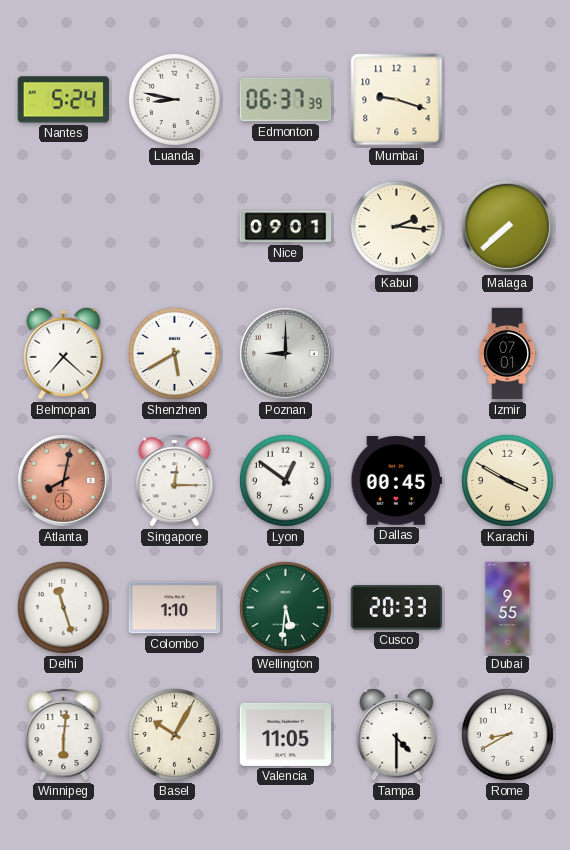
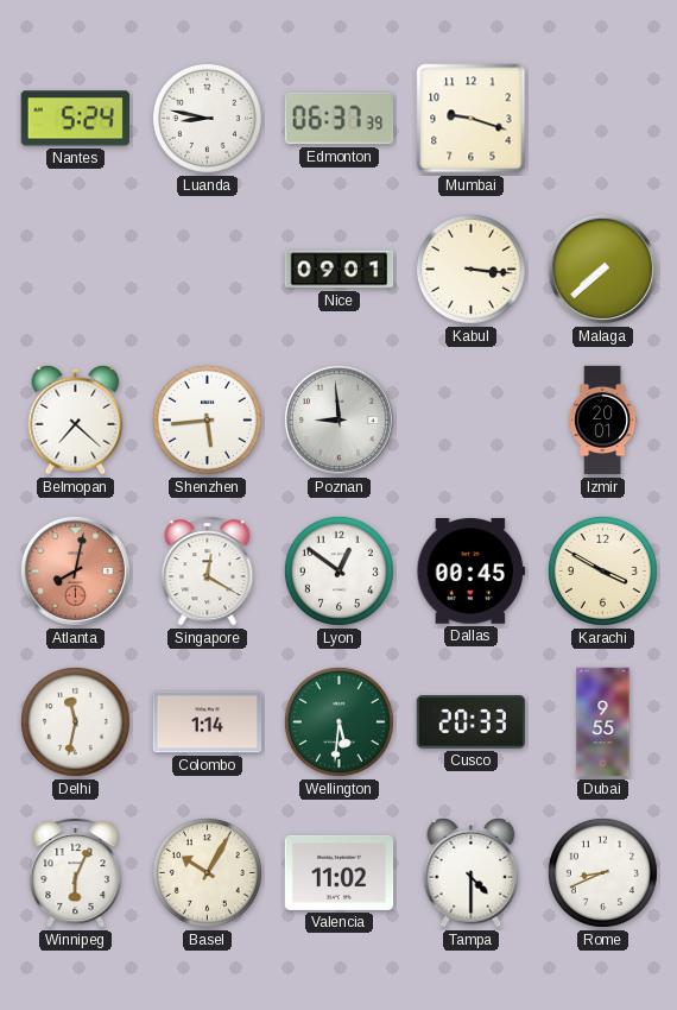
Kabul: 2:16 -> 3:16
Shenzhen: 5:40 -> 5:44
Poznan: 9:00 -> 8:59
Izmir: 07:01 -> 20:01
Singapore: 12:15 -> 12:20
Delhi: 11:27 -> 11:32
Colombo: 1:10 -> 1:14
Winnipeg: 6:01 -> 6:04
Valencia: 11:05 -> 11:02
Rome: 8:40 -> 8:41
